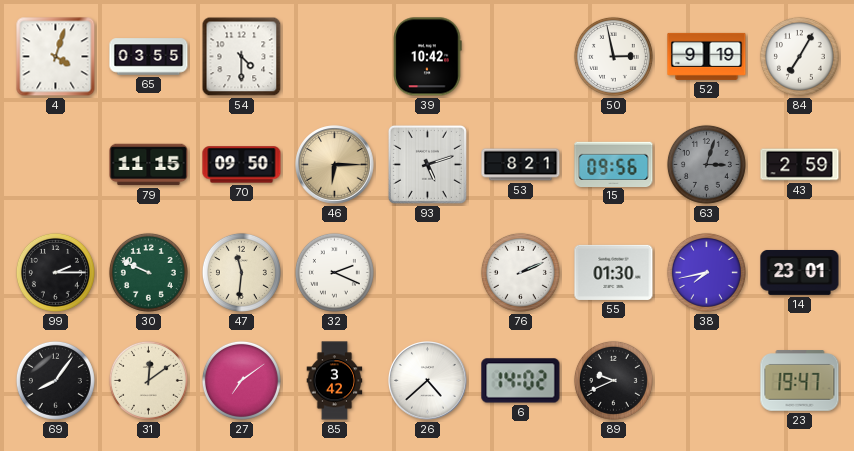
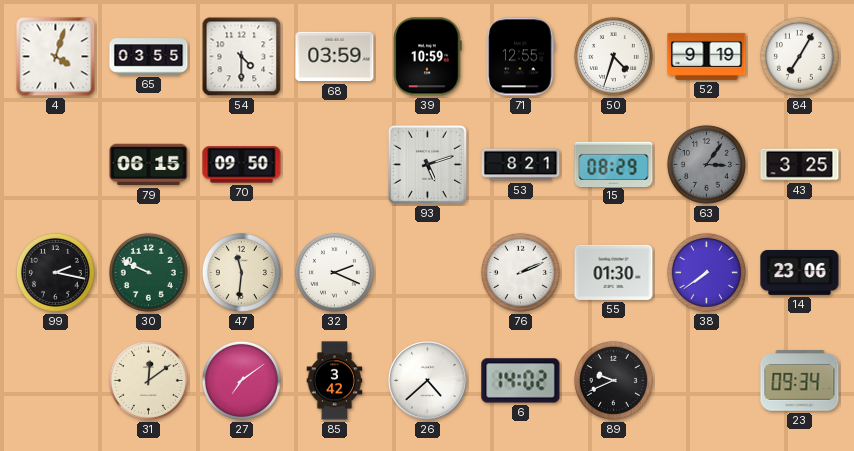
68: none -> 03:59
39: 10:42 -> 10:59
71: none -> 12:55
50: 2:58 -> 4:33
79: 11:15 -> 06:15
46: 6:15 -> none
15: 09:56 -> 08:29
63: 3:03 -> 3:06
43: 2:59 -> 3:25
99: 2:15 -> 2:17
38: 7:43 -> 7:39
14: 23:01 -> 23:06
69: 8:06 -> none
23: 19:47 -> 09:34
